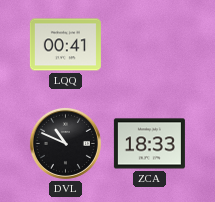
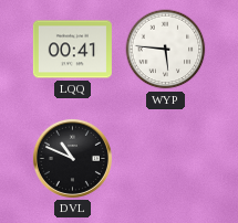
WYP: none -> 5:46
ZCA: 18:33 -> none
